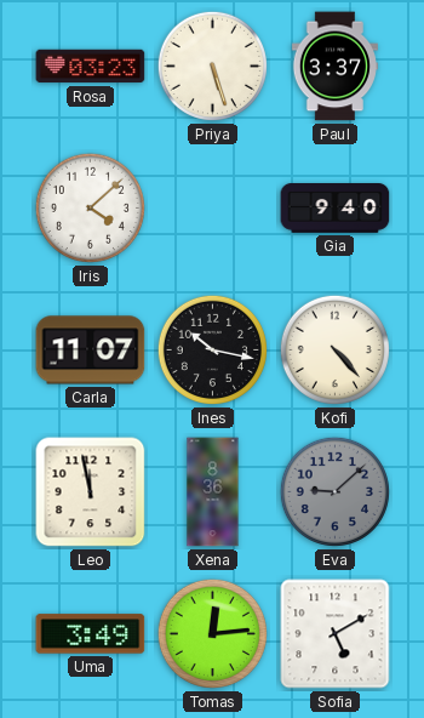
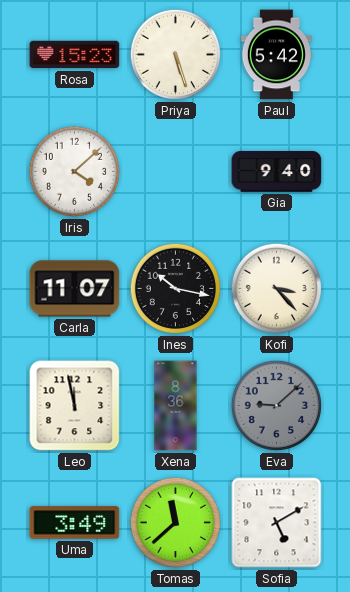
Rosa: 03:23 -> 15:23
Paul: 3:37 -> 5:42
Kofi: 4:23 -> 3:23
Tomas: 12:14 -> 11:38
